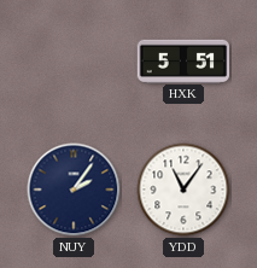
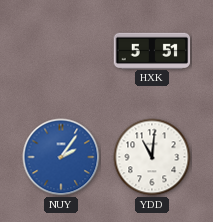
NUY dial: navy -> blue
YDD: 11:06 -> 11:01
